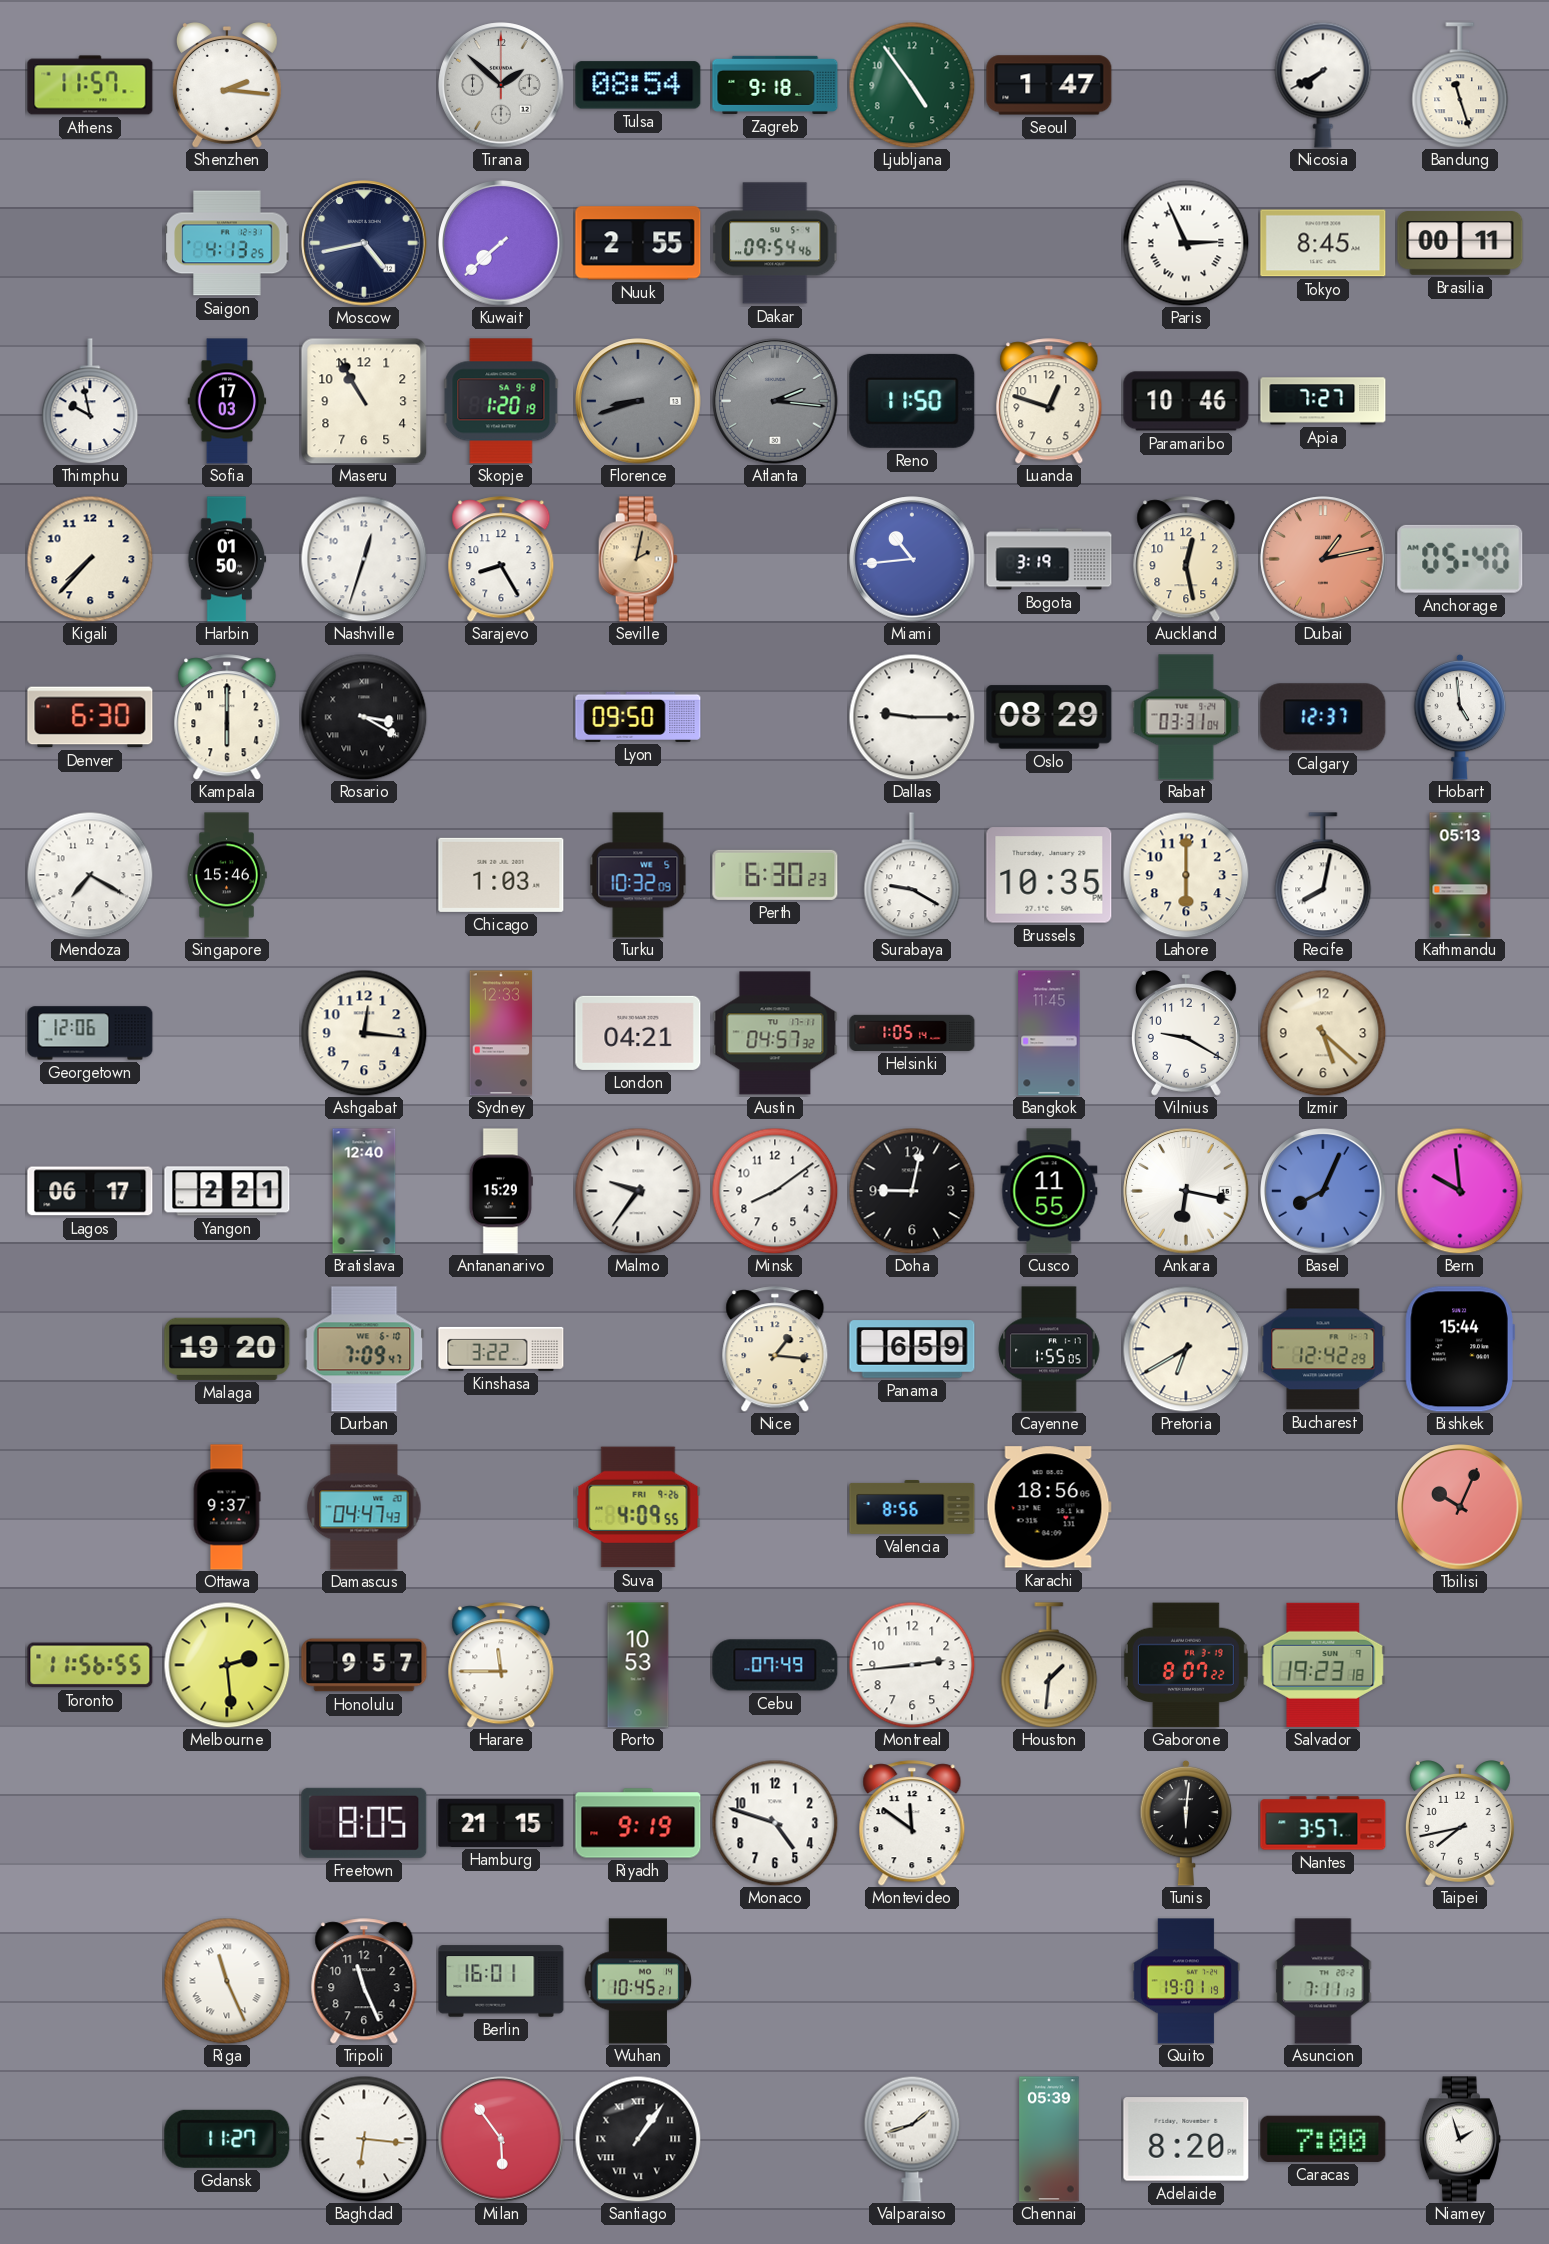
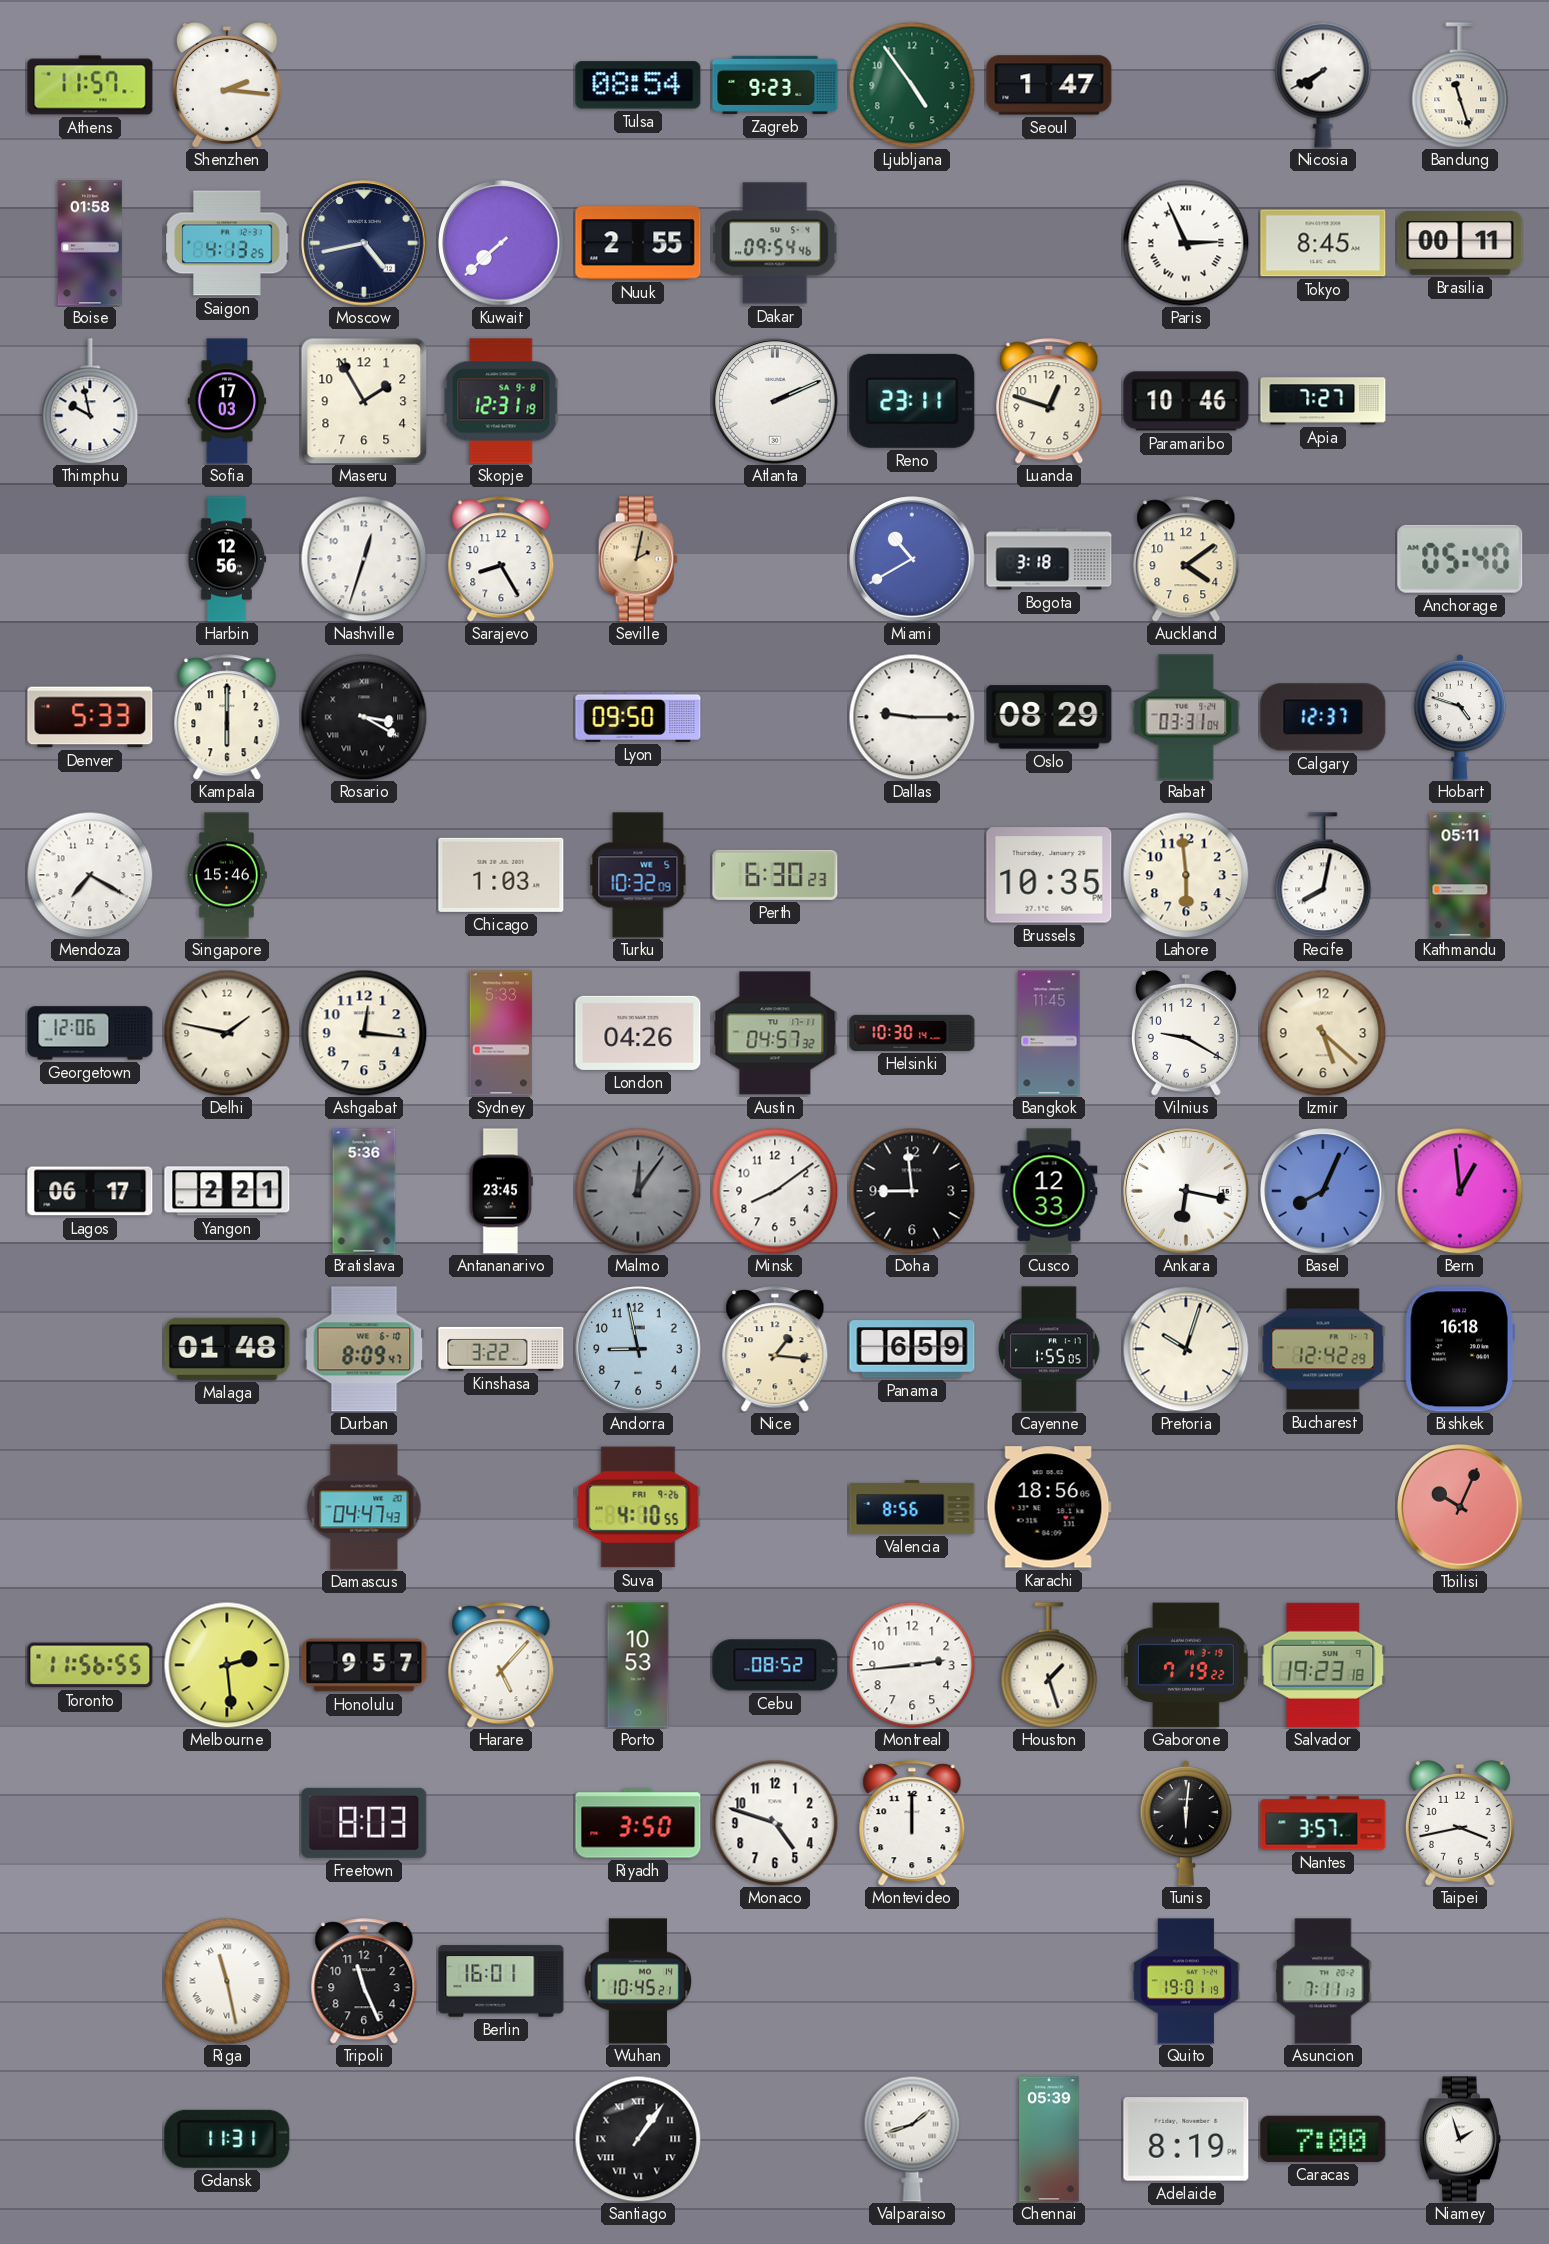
Tirana: 1:52 -> none
Zagreb: 9:18 -> 9:23
Boise: none -> 01:58
Maseru: 10:55 -> 1:55
Skopje: 1:20 -> 12:31
Florence: 8:42 -> none
Atlanta: 2:16 -> 2:11
Atlanta dial: grey -> white
Reno: 11:50 -> 23:11
Kigali: 7:37 -> none
Harbin: 01:50 -> 12:56
Miami: 10:44 -> 10:40
Bogota: 3:19 -> 3:18
Auckland: 12:28 -> 4:09
Dubai: 1:13 -> none
Denver: 6:30 -> 5:33
Hobart: 4:59 -> 4:48
Surabaya: 9:20 -> none
Lahore: 6:00 -> 5:59
Kathmandu: 05:13 -> 05:11
Delhi: none -> 1:47
Sydney: 12:33 -> 5:33
London: 04:21 -> 04:26
Helsinki: 1:05 -> 10:30
Bratislava: 12:40 -> 5:36
Antananarivo: 15:29 -> 23:45
Malmo: 9:36 -> 12:06
Malmo dial: white -> grey
Doha: 9:02 -> 8:59
Cusco: 11:55 -> 12:33
Bern: 9:59 -> 12:59
Malaga: 19:20 -> 01:48
Durban: 7:09 -> 8:09
Andorra: none -> 8:58
Pretoria: 6:40 -> 10:03
Bishkek: 15:44 -> 16:18
Ottawa: 9:37 -> none
Suva: 4:09 -> 4:10
Harare: 11:45 -> 5:07
Cebu: 07:49 -> 08:52
Houston: 1:31 -> 1:27
Gaborone: 8:07 -> 7:19
Freetown: 8:05 -> 8:03
Hamburg: 21:15 -> none
Riyadh: 9:19 -> 3:50
Montevideo: 11:51 -> 12:00
Taipei: 7:43 -> 3:43
Riga: 11:26 -> 11:28
Gdansk: 11:27 -> 11:31
Baghdad: 6:16 -> none
Milan: 5:54 -> none
Adelaide: 8:20 -> 8:19
